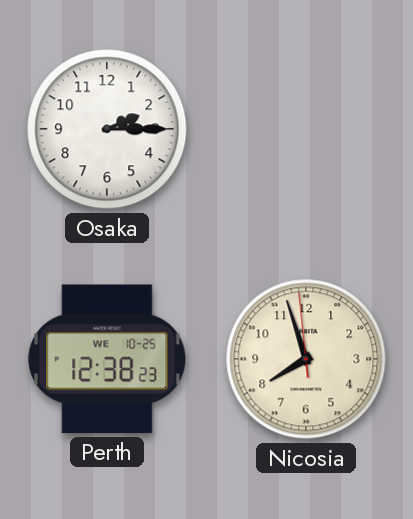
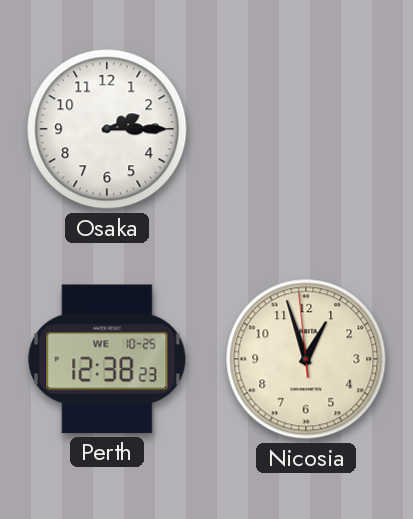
Nicosia: 7:56 -> 12:56
